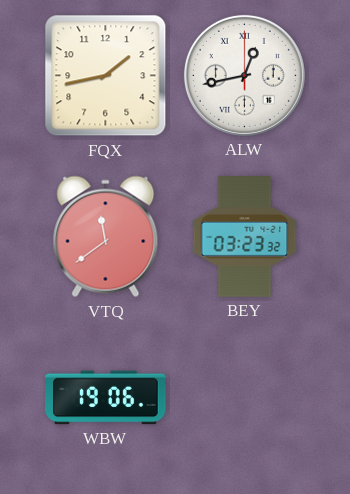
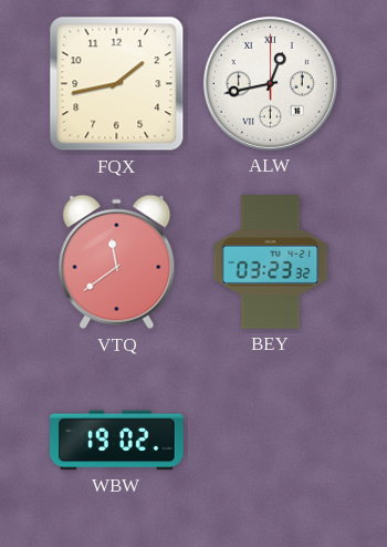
WBW: 19:06 -> 19:02
